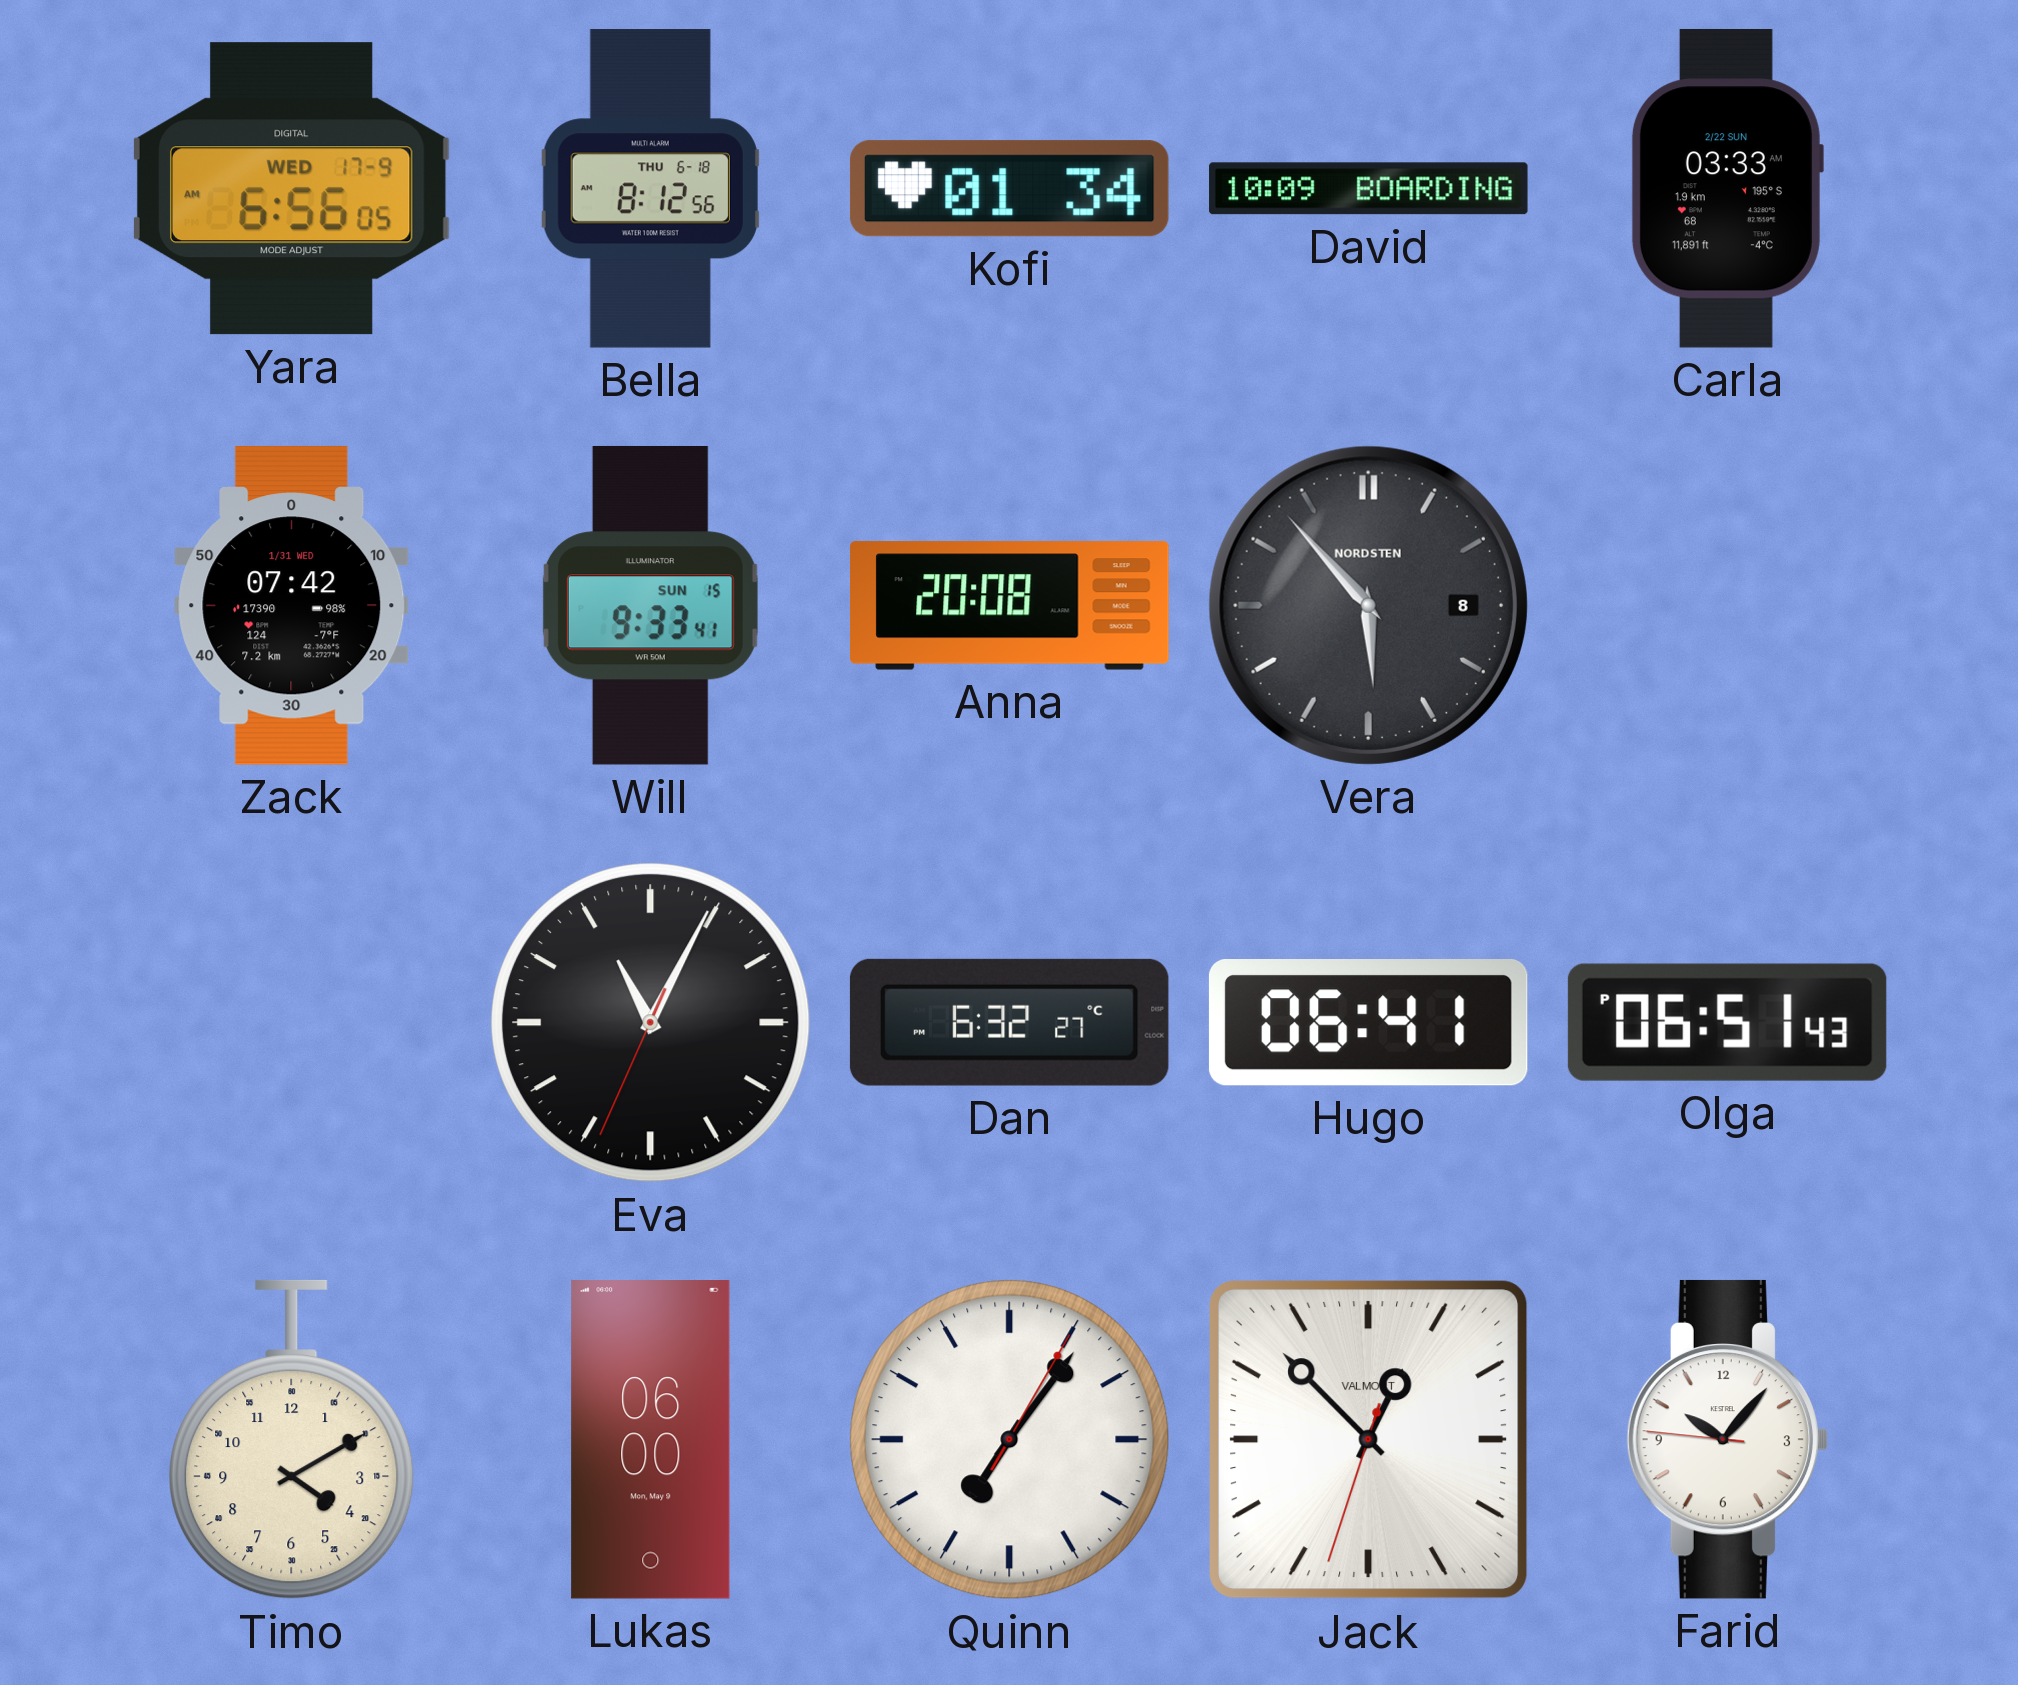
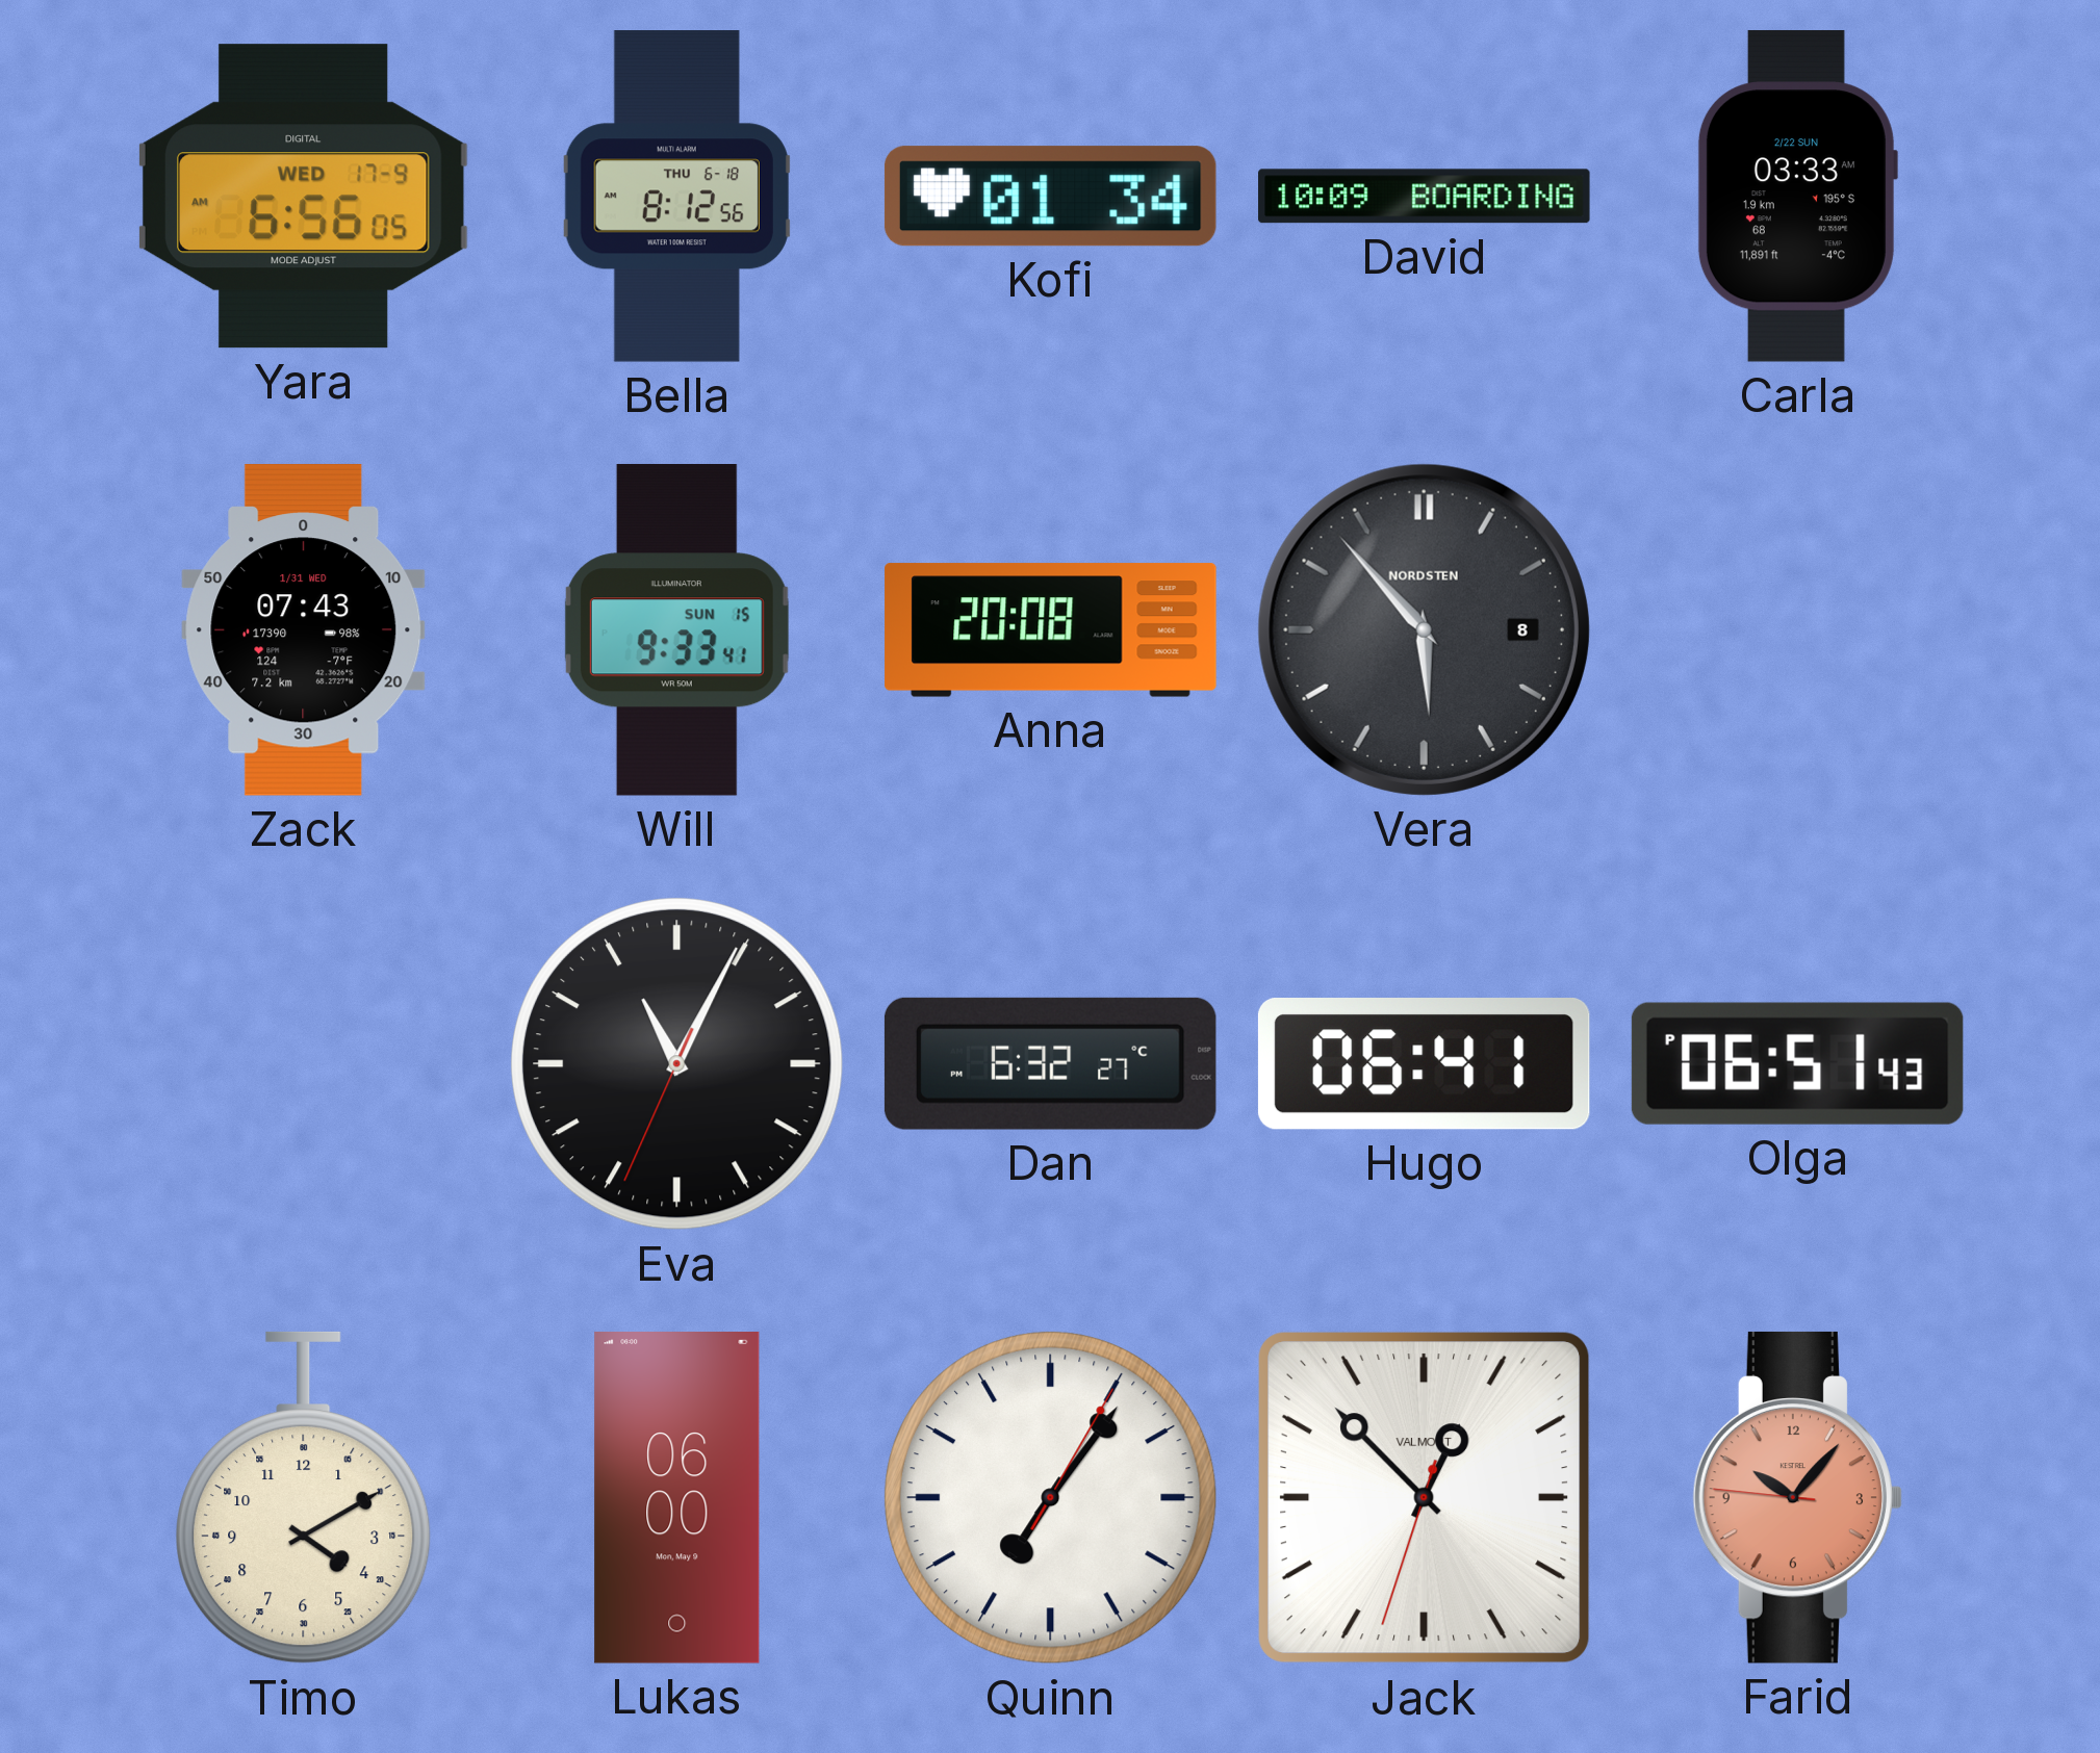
Zack: 07:42 -> 07:43
Farid dial: white -> salmon
